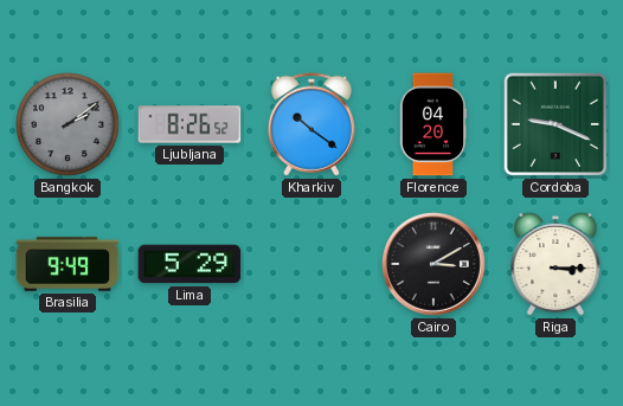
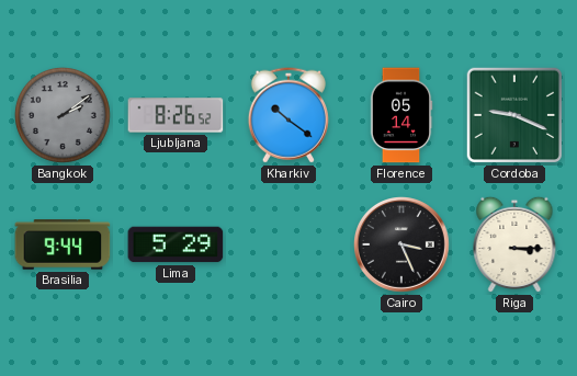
Florence: 04:20 -> 05:14
Brasilia: 9:49 -> 9:44
Cairo: 3:10 -> 3:26
